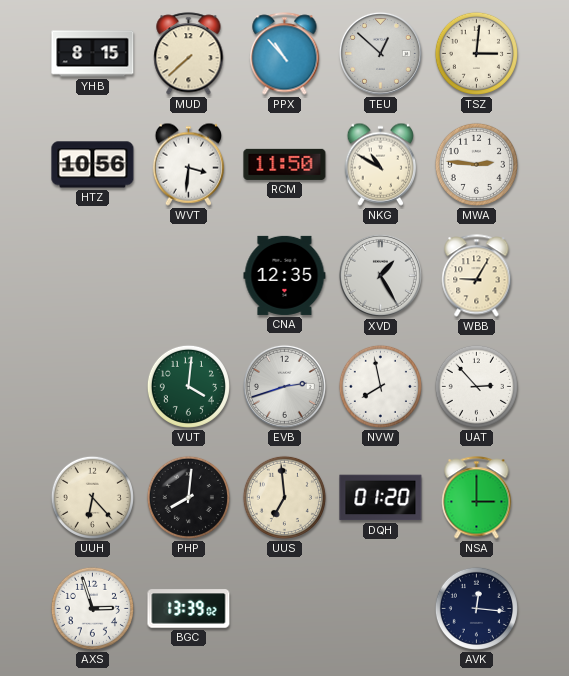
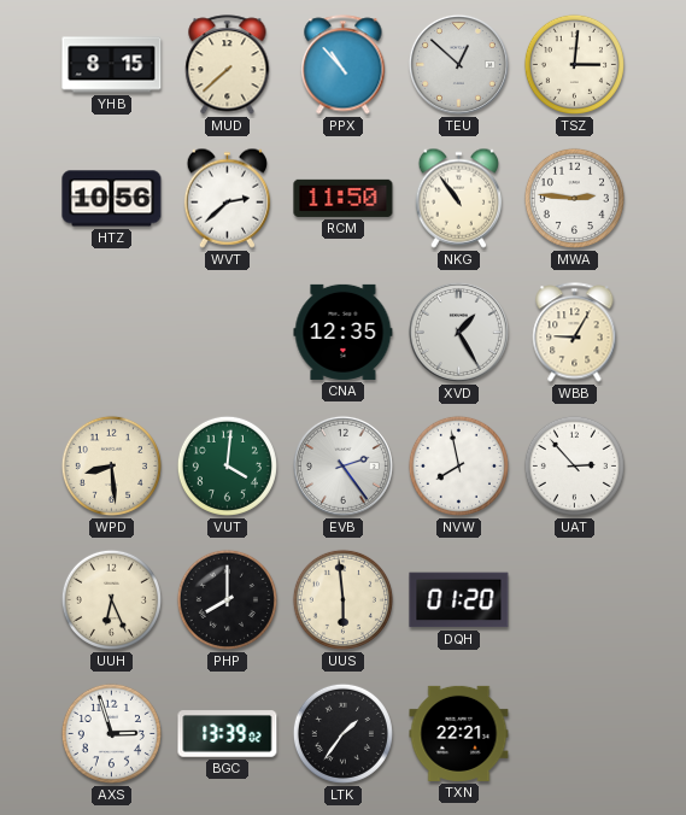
WVT: 3:31 -> 2:38
NKG: 10:50 -> 10:54
WPD: none -> 8:29
EVB: 2:42 -> 2:24
UUH: 6:23 -> 6:26
PHP: 8:01 -> 8:00
UUS: 6:59 -> 5:59
NSA: 3:00 -> none
LTK: none -> 1:36
TXN: none -> 22:21
AVK: 12:16 -> none
